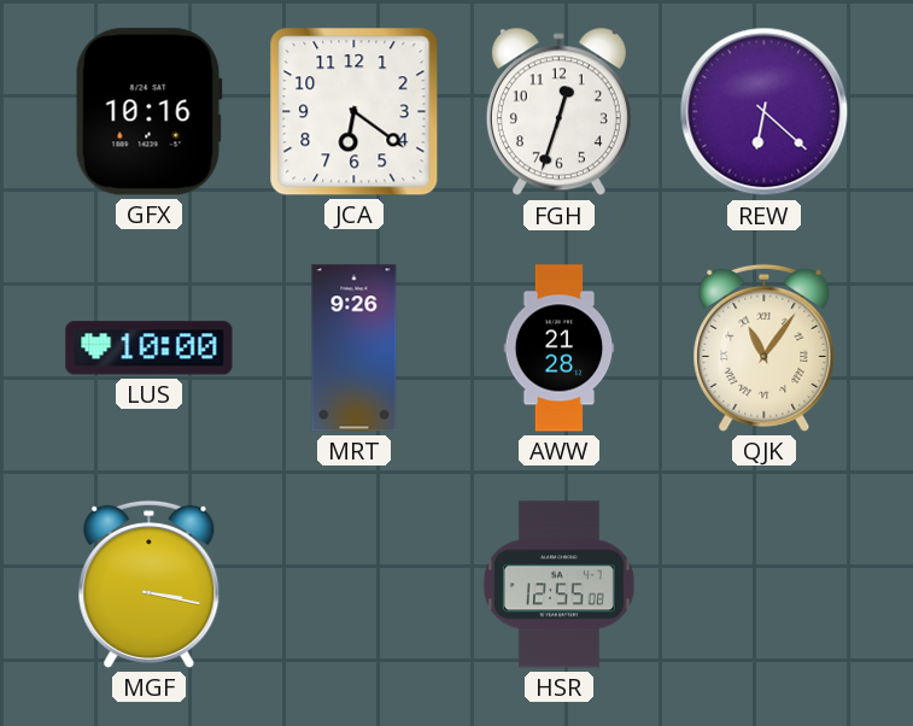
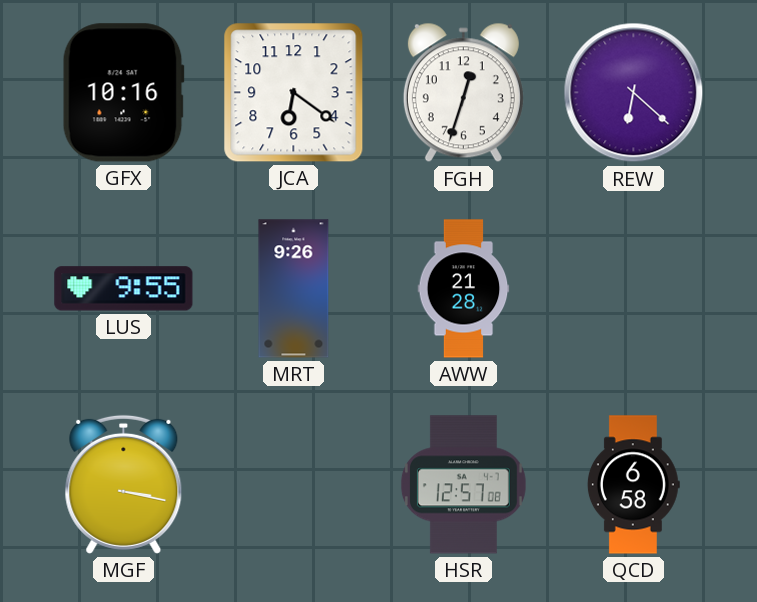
LUS: 10:00 -> 9:55
QJK: 11:06 -> none
HSR: 12:55 -> 12:57
QCD: none -> 6:58
